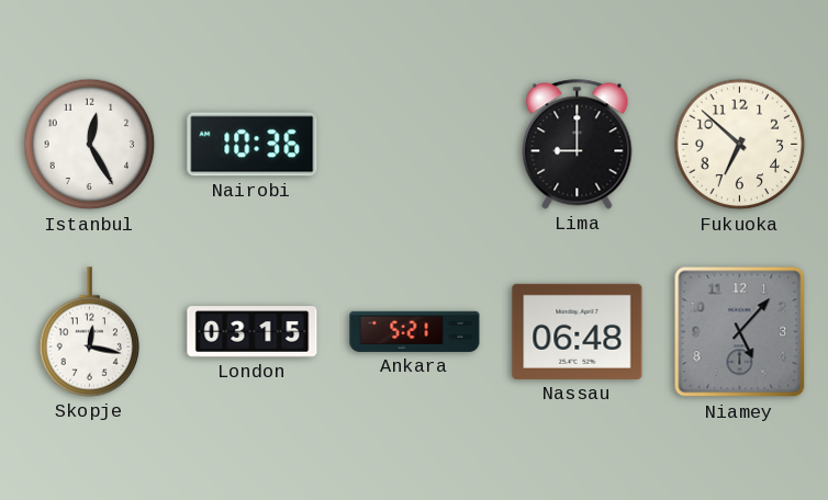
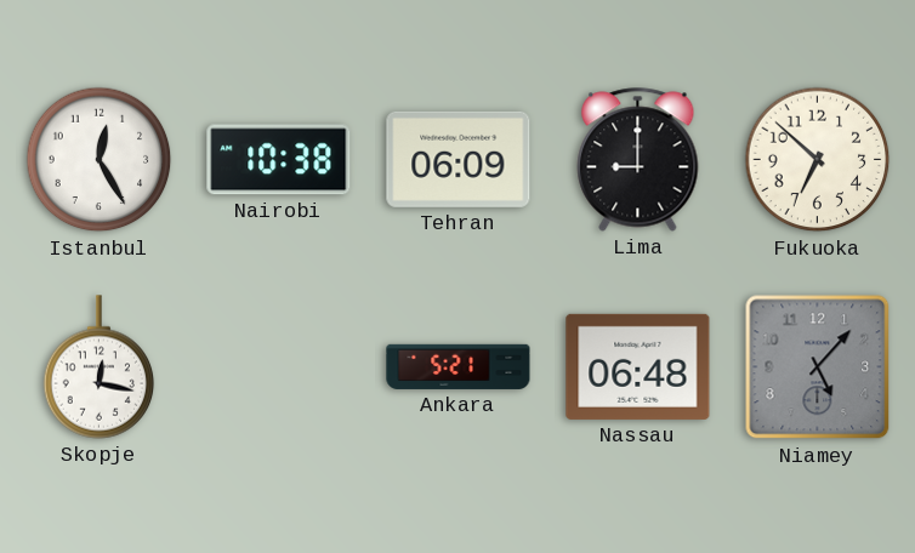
Nairobi: 10:36 -> 10:38
Tehran: none -> 06:09
London: 03:15 -> none
